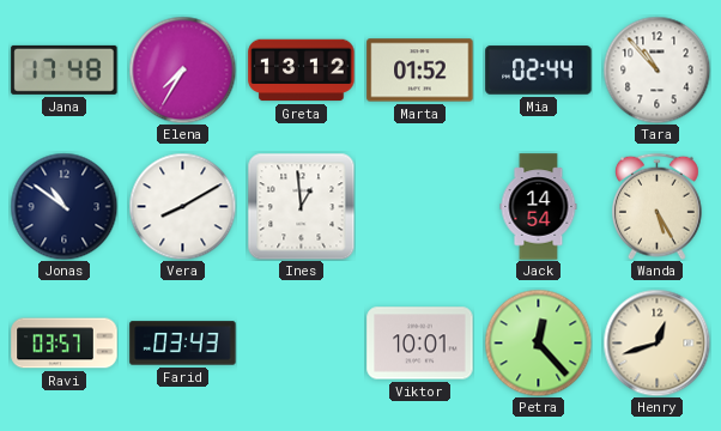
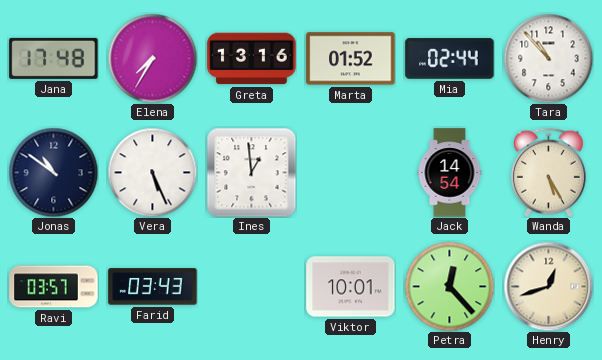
Greta: 13:12 -> 13:16
Vera: 8:10 -> 5:26
